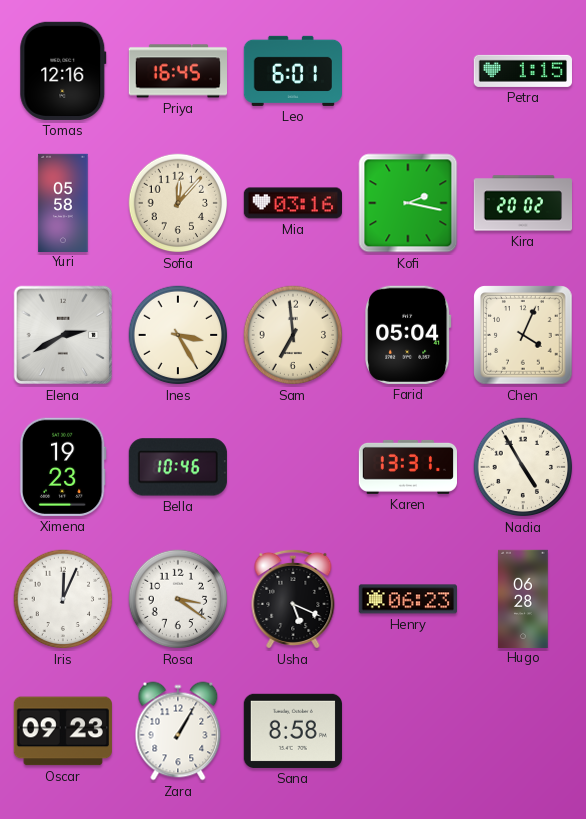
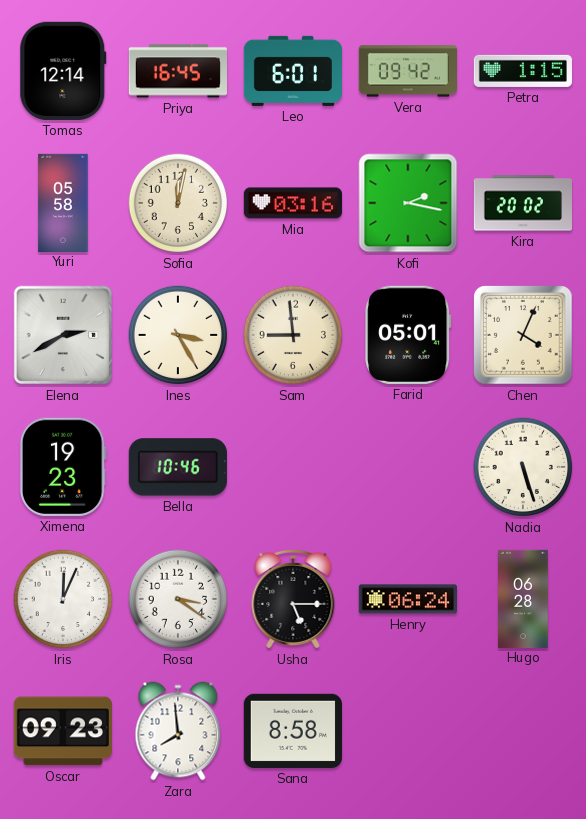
Tomas: 12:16 -> 12:14
Vera: none -> 09:42
Sofia: 12:07 -> 12:02
Sam: 6:59 -> 8:59
Farid: 05:04 -> 05:01
Karen: 13:31 -> none
Nadia: 4:55 -> 5:27
Usha: 5:19 -> 5:15
Henry: 06:23 -> 06:24
Zara: 1:05 -> 7:59
